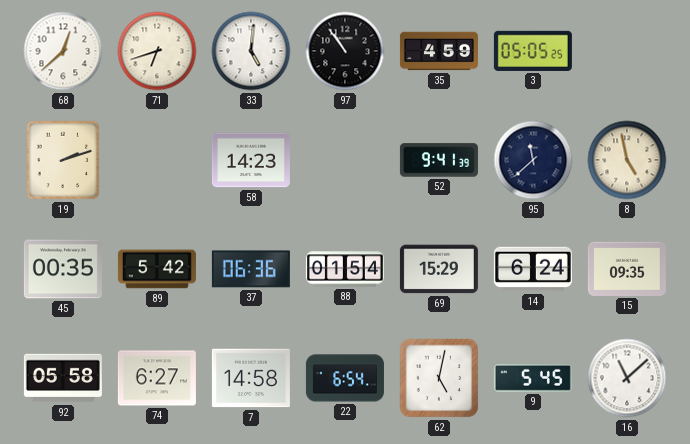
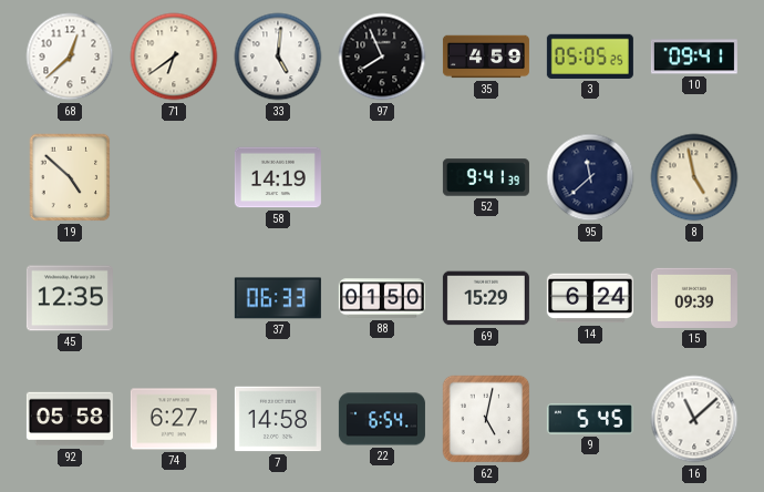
71: 6:42 -> 6:39
97: 10:54 -> 7:56
10: none -> 09:41
19: 2:12 -> 4:52
58: 14:23 -> 14:19
45: 00:35 -> 12:35
89: 5:42 -> none
37: 06:36 -> 06:33
88: 01:54 -> 01:50
15: 09:35 -> 09:39
